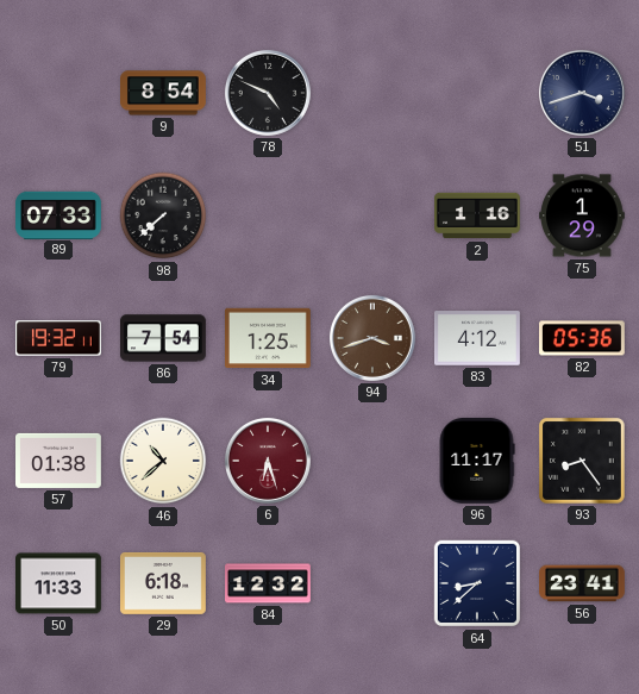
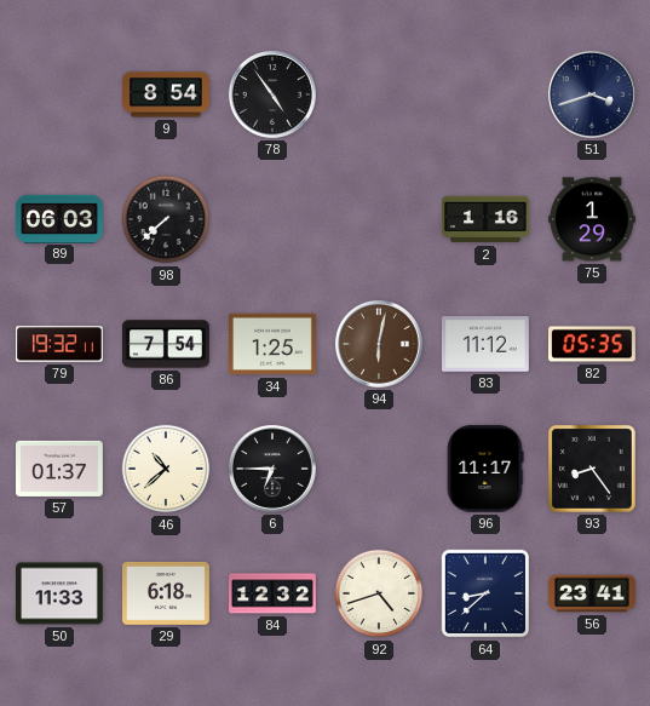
78: 4:49 -> 4:54
89: 07:33 -> 06:03
94: 3:42 -> 6:02
83: 4:12 -> 11:12
82: 05:36 -> 05:35
57: 01:38 -> 01:37
6: 6:27 -> 6:45
6 dial: burgundy -> black
92: none -> 4:42
